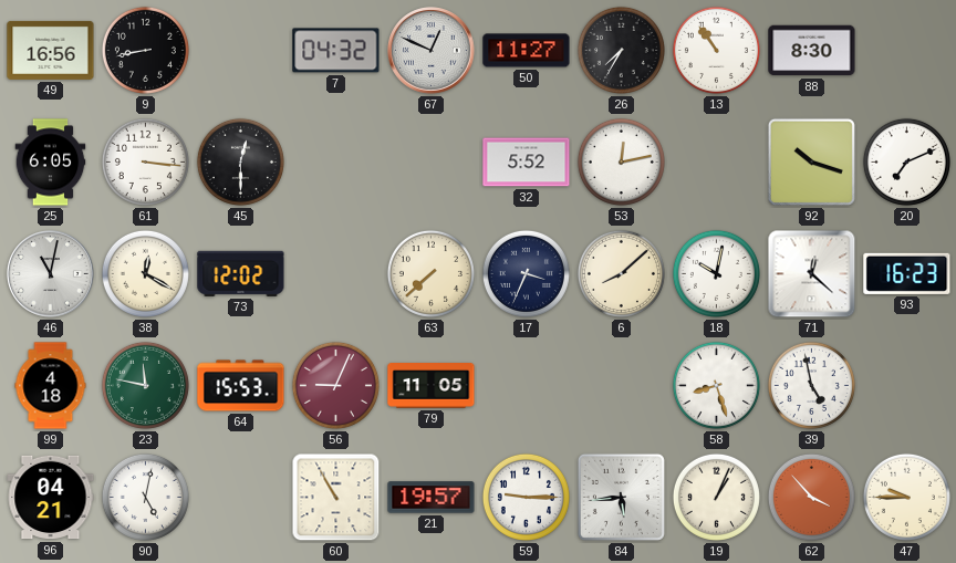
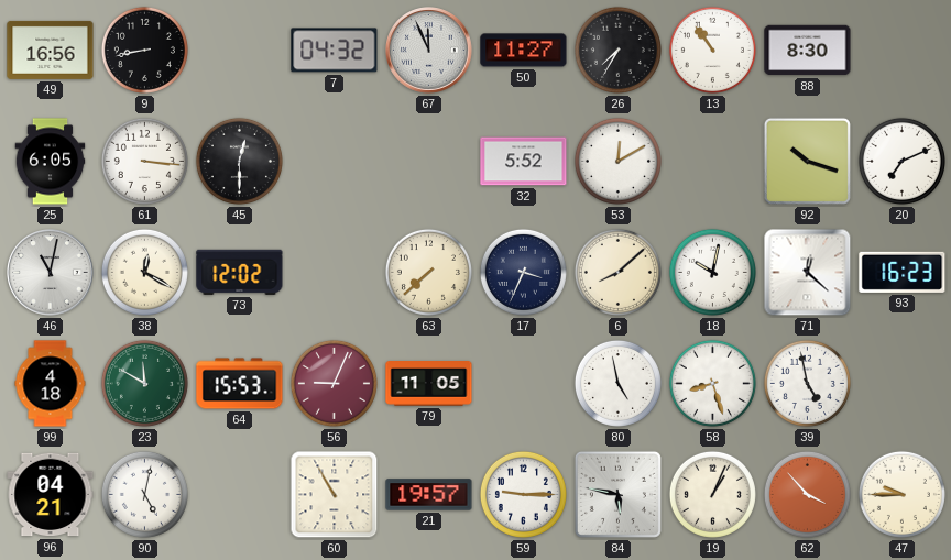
67: 12:49 -> 11:56
53: 12:13 -> 12:10
23: 11:47 -> 11:50
80: none -> 4:58
84: 5:44 -> 5:47
